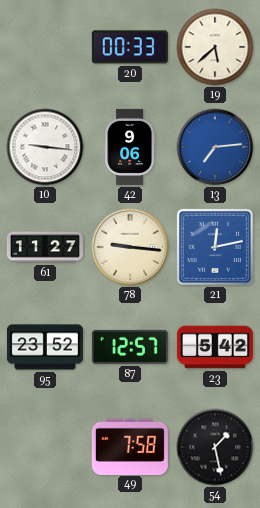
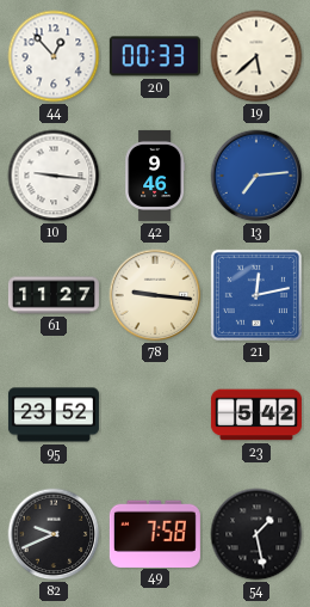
44: none -> 12:53
42: 9:06 -> 9:46
87: 12:57 -> none
82: none -> 9:41
